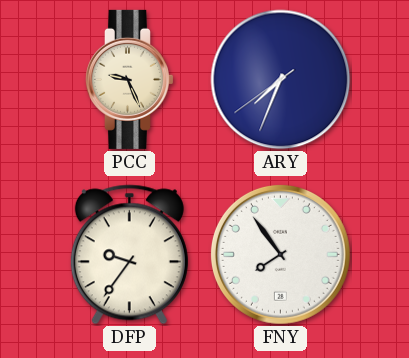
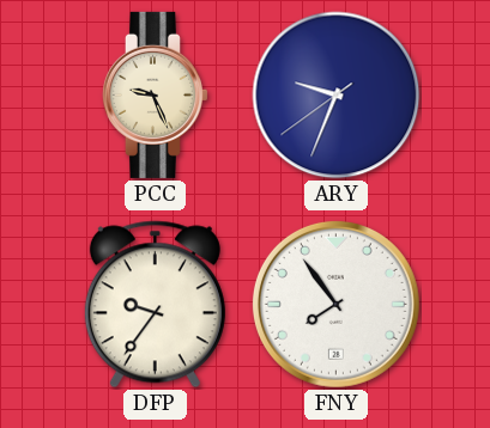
ARY: 7:33 -> 9:33
